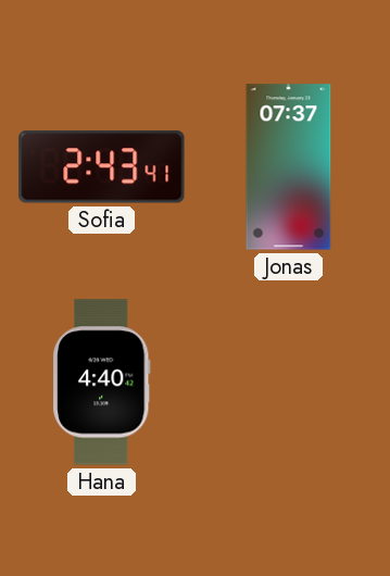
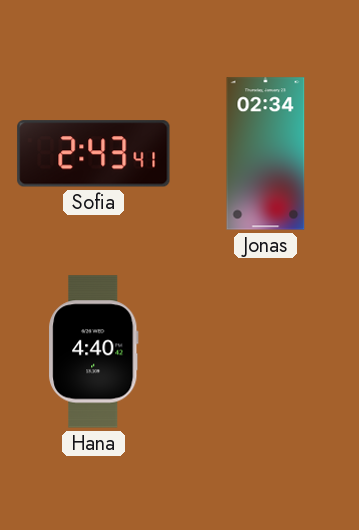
Jonas: 07:37 -> 02:34
